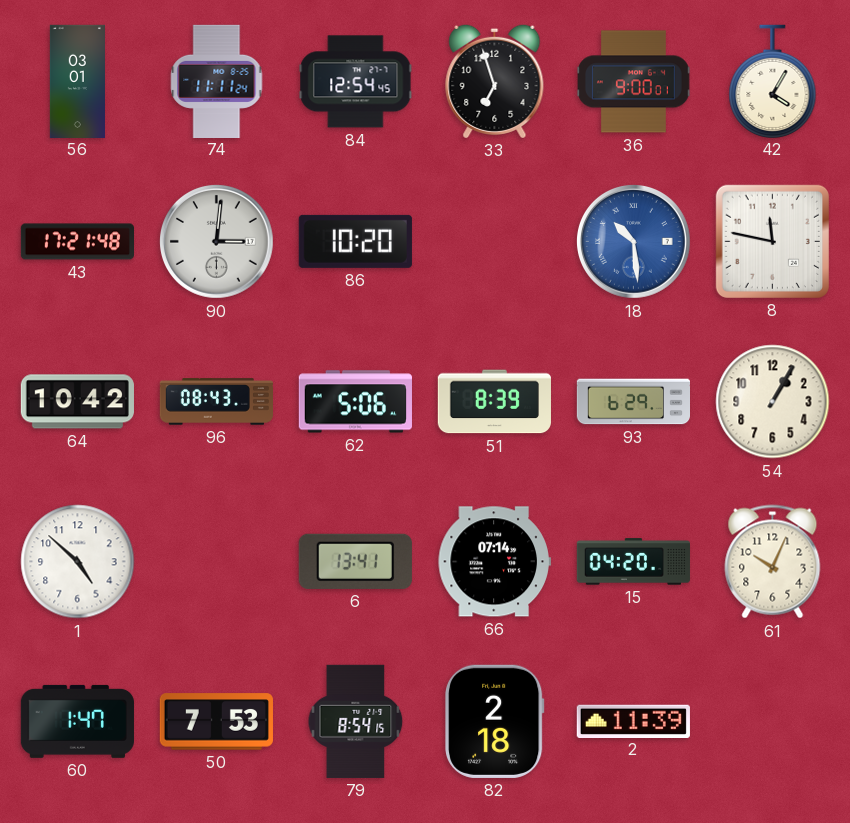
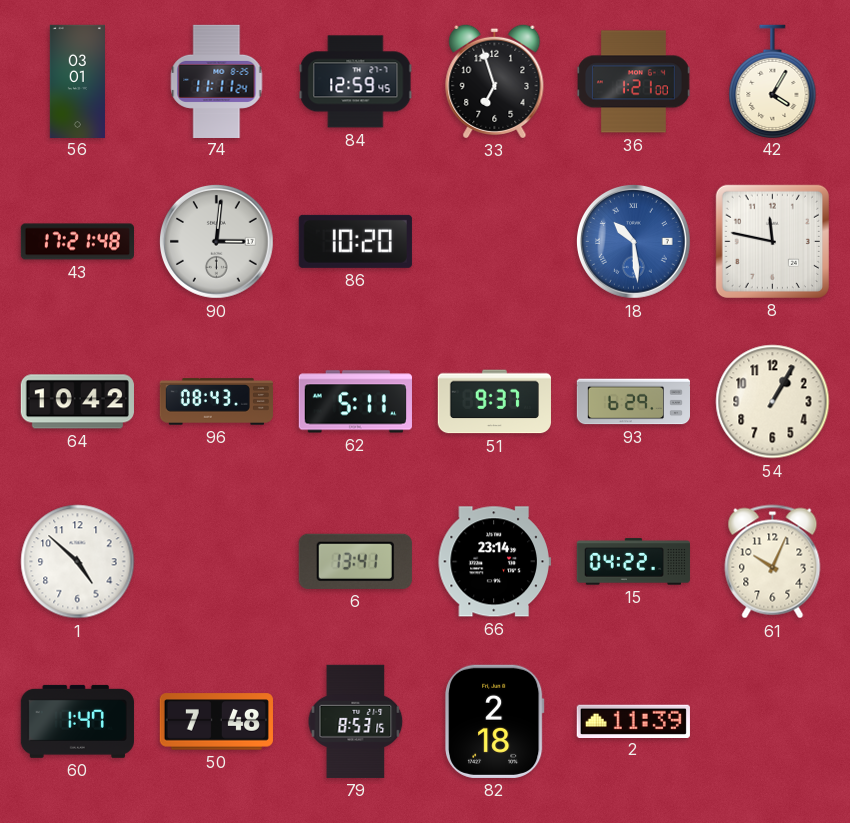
84: 12:54 -> 12:59
36: 9:00 -> 1:21
62: 5:06 -> 5:11
51: 8:39 -> 9:37
66: 07:14 -> 23:14
15: 04:20 -> 04:22
50: 7:53 -> 7:48
79: 8:54 -> 8:53
